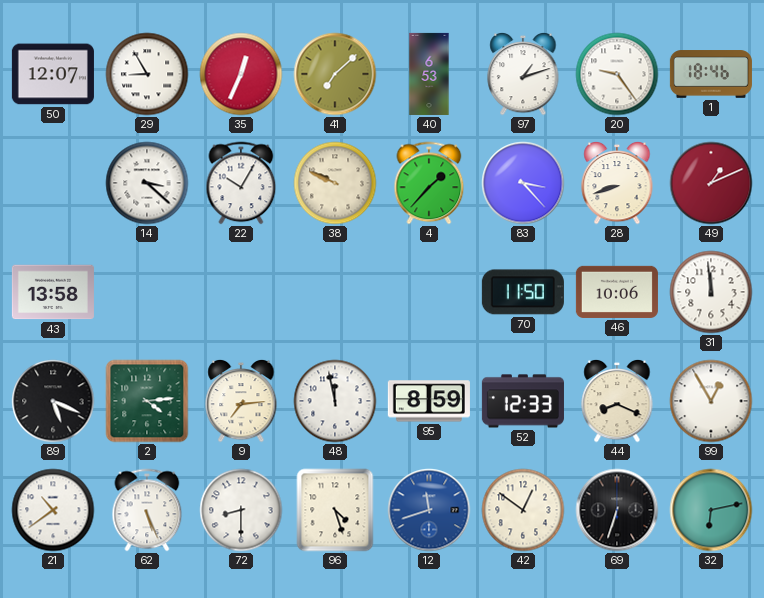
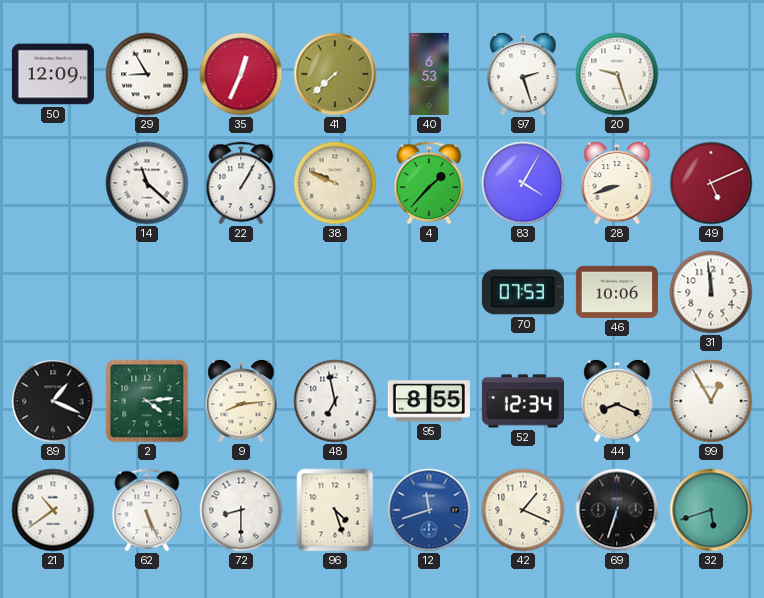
50: 12:07 -> 12:09
41: 7:08 -> 7:38
97: 1:12 -> 2:27
20: 9:24 -> 9:27
1: 18:46 -> none
14: 3:22 -> 11:22
22: 10:05 -> 1:05
83: 3:23 -> 4:05
49: 1:11 -> 5:11
43: 13:58 -> none
70: 11:50 -> 07:53
89: 5:19 -> 1:19
9: 7:14 -> 8:14
48: 11:58 -> 6:58
95: 8:59 -> 8:55
52: 12:33 -> 12:34
42: 12:51 -> 1:19
32: 6:13 -> 5:42
